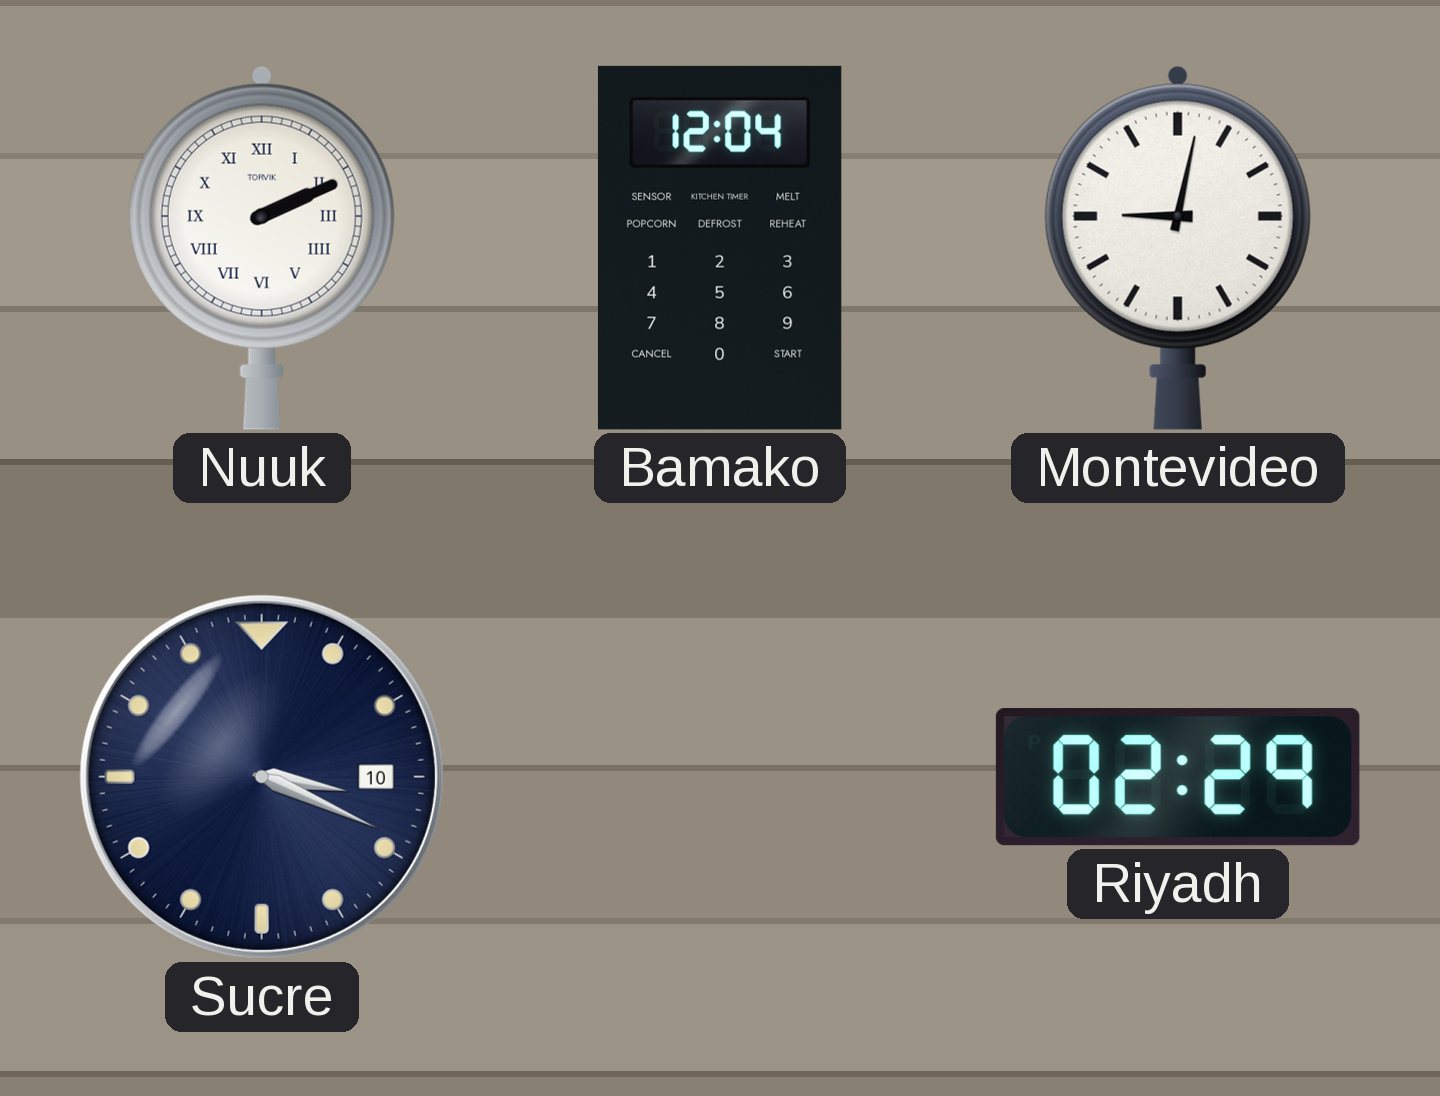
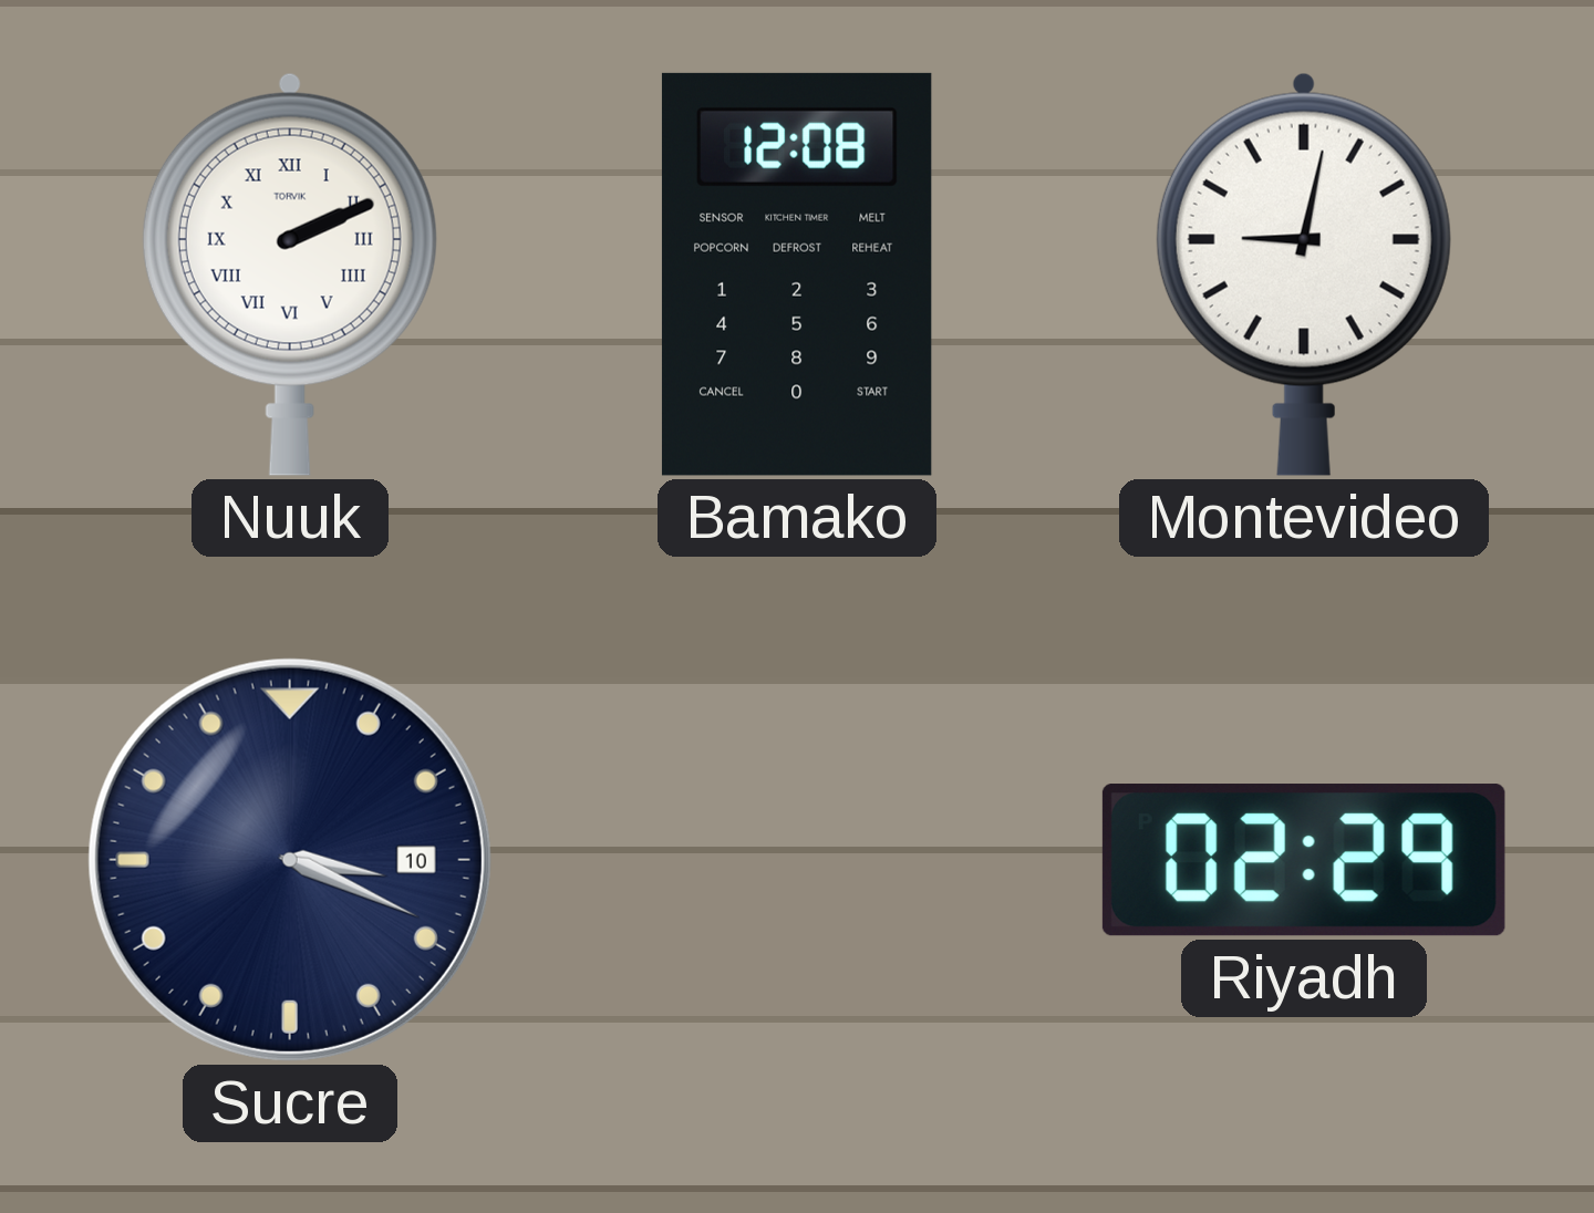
Bamako: 12:04 -> 12:08
